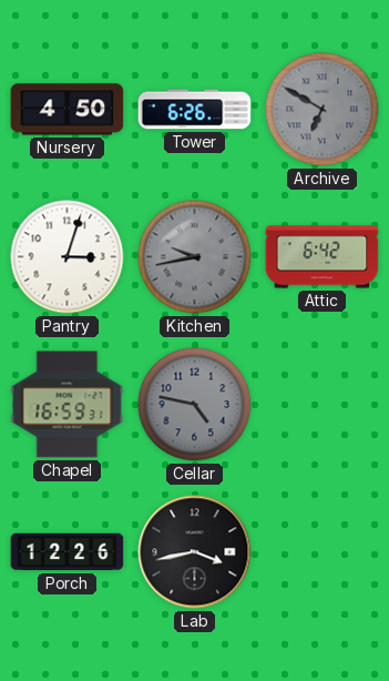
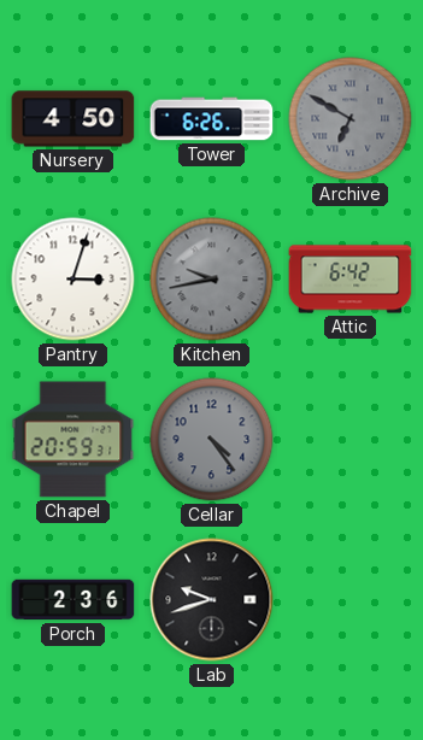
Chapel: 16:59 -> 20:59
Cellar: 4:47 -> 4:24
Porch: 12:26 -> 2:36
Lab: 3:43 -> 9:42
